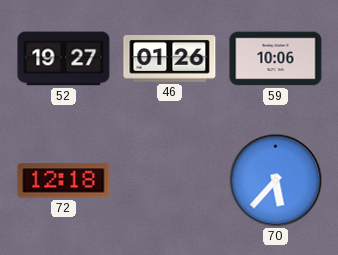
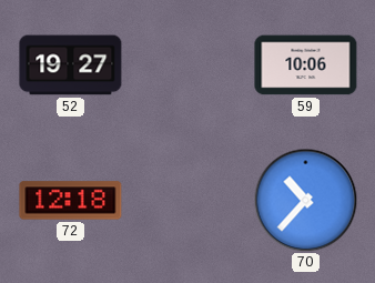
46: 01:26 -> none
70: 5:37 -> 10:37
